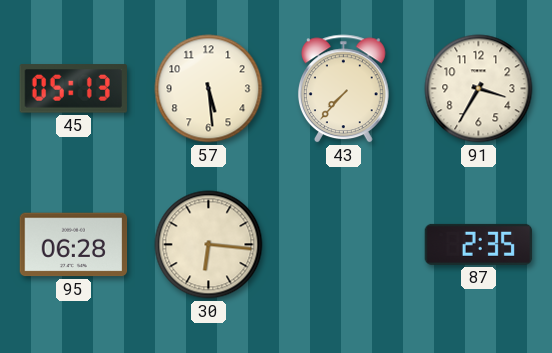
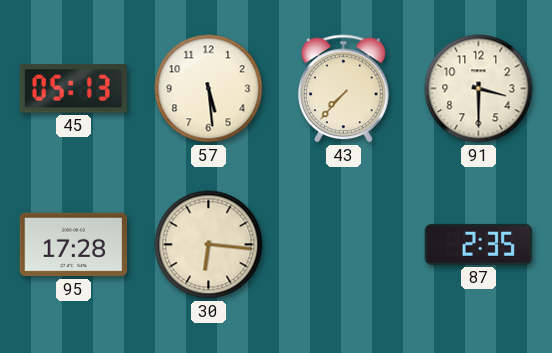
91: 3:35 -> 3:30
95: 06:28 -> 17:28
